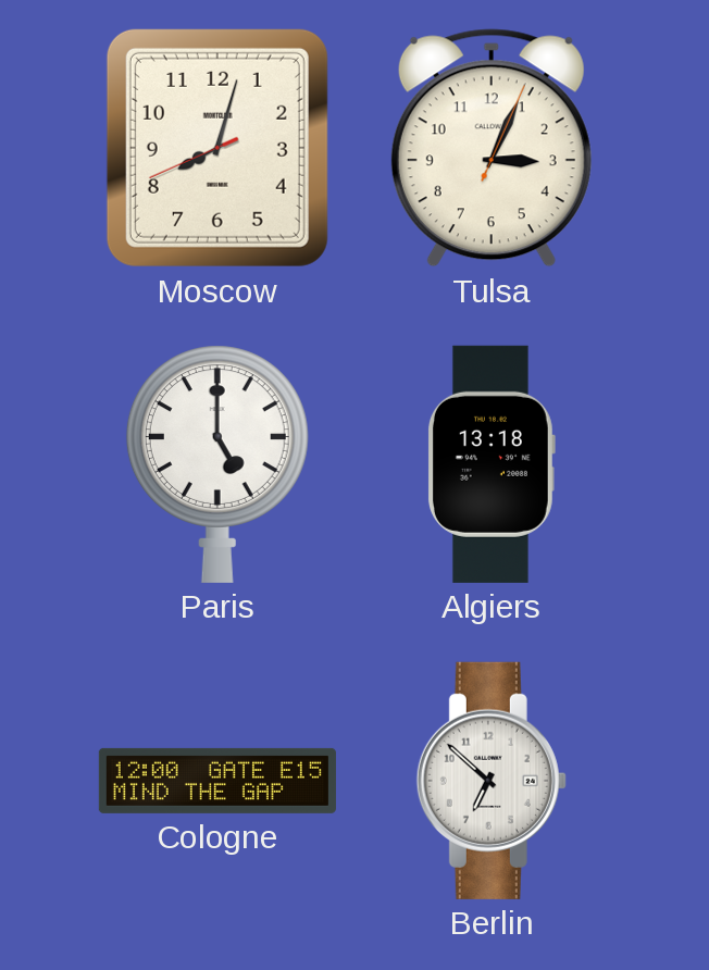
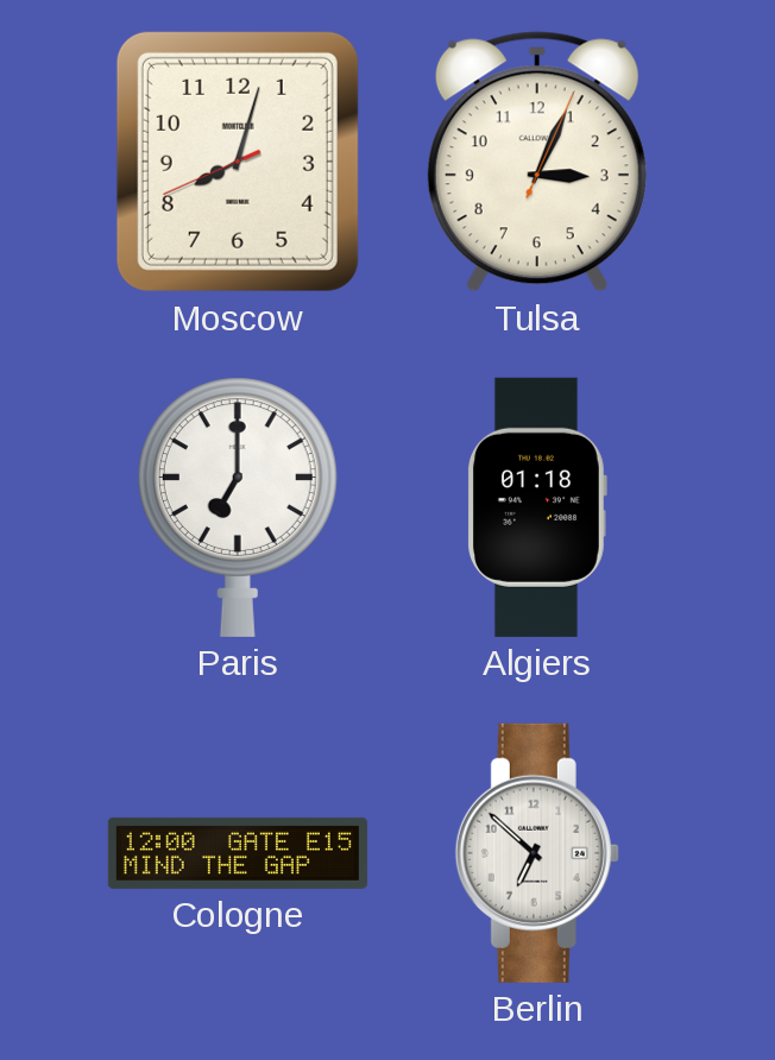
Paris: 5:00 -> 7:00
Algiers: 13:18 -> 01:18
